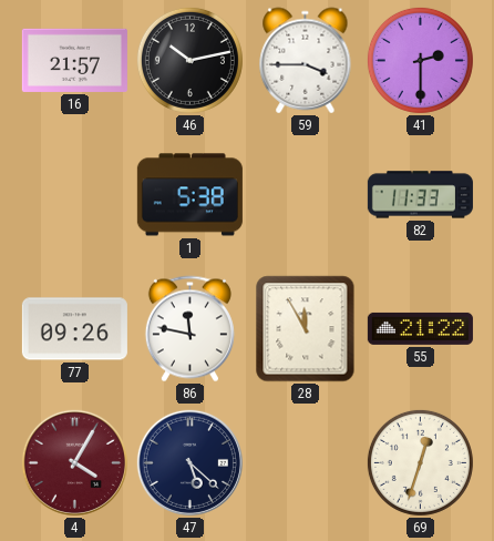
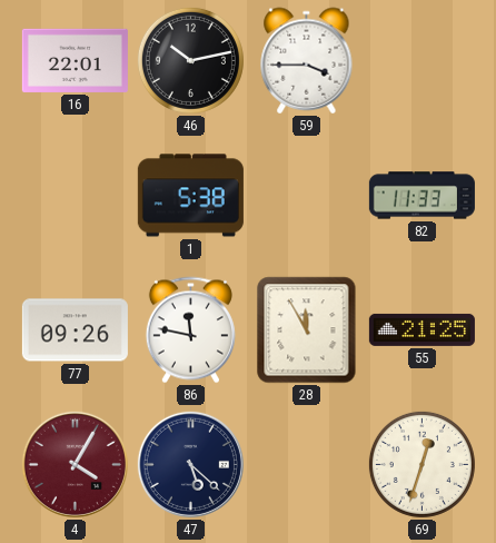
16: 21:57 -> 22:01
41: 2:30 -> none
55: 21:22 -> 21:25
